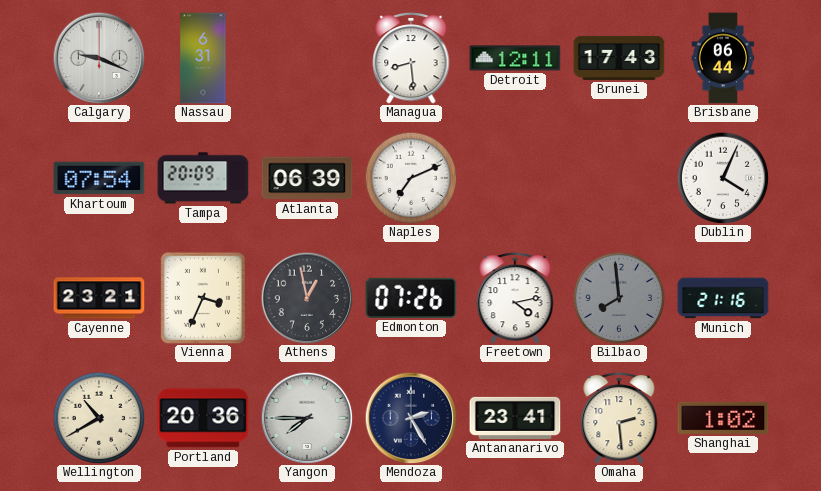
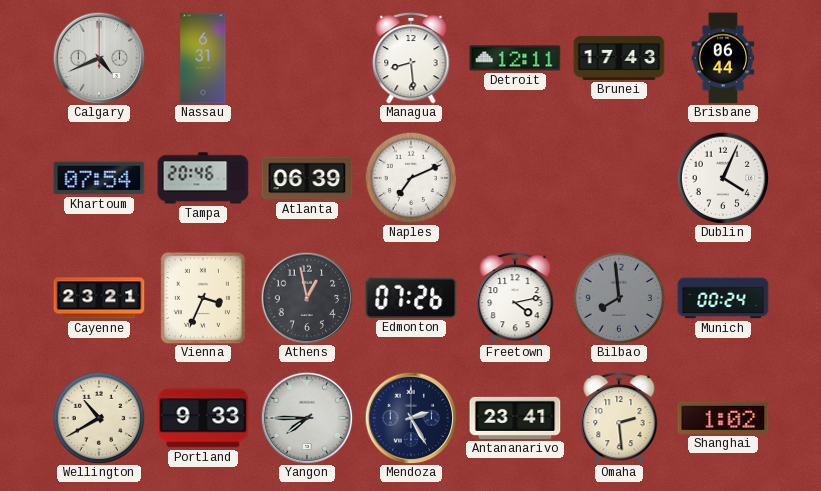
Calgary: 9:19 -> 4:41
Tampa: 20:09 -> 20:46
Munich: 21:16 -> 00:24
Portland: 20:36 -> 9:33
